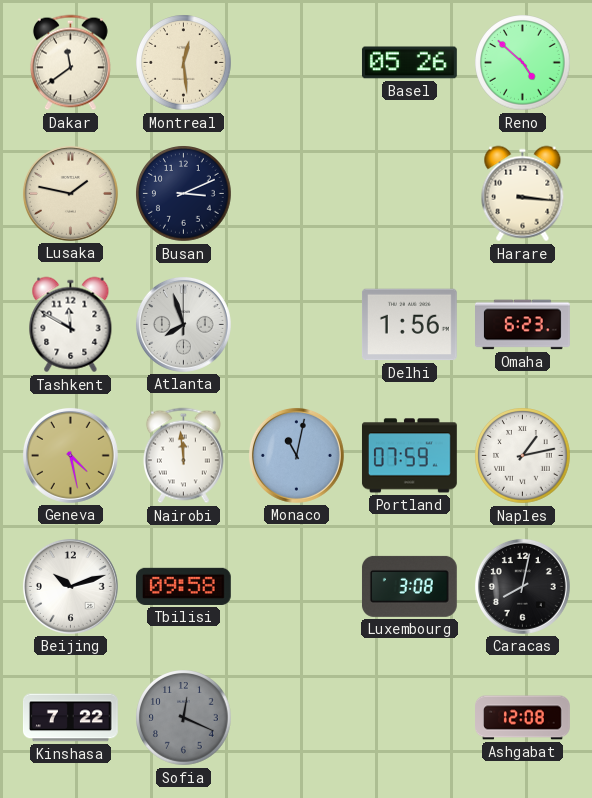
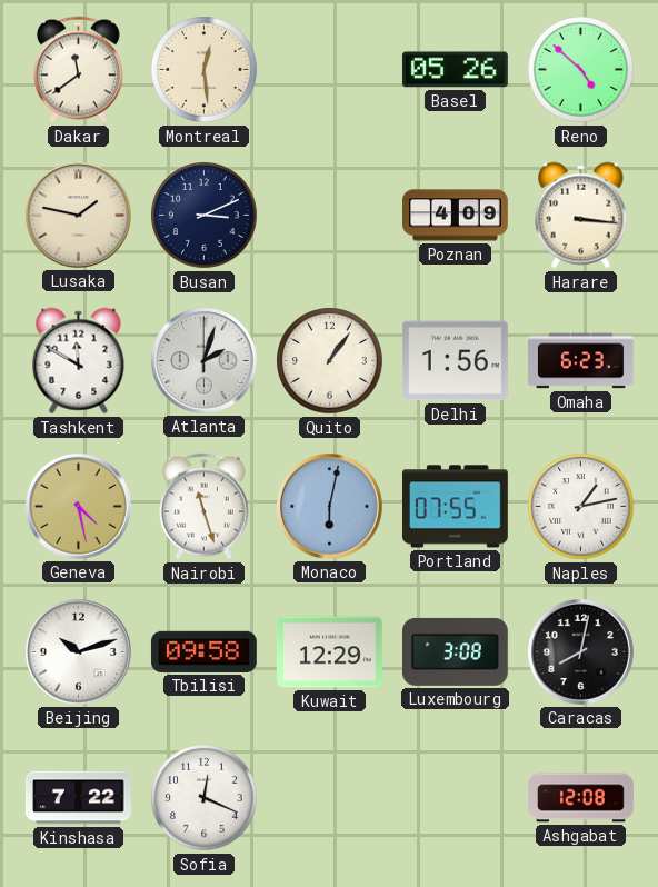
Poznan: none -> 4:09
Atlanta: 7:57 -> 2:03
Quito: none -> 1:06
Nairobi: 11:59 -> 11:27
Monaco: 11:02 -> 6:02
Portland: 07:59 -> 07:55
Kuwait: none -> 12:29
Sofia dial: grey -> white
